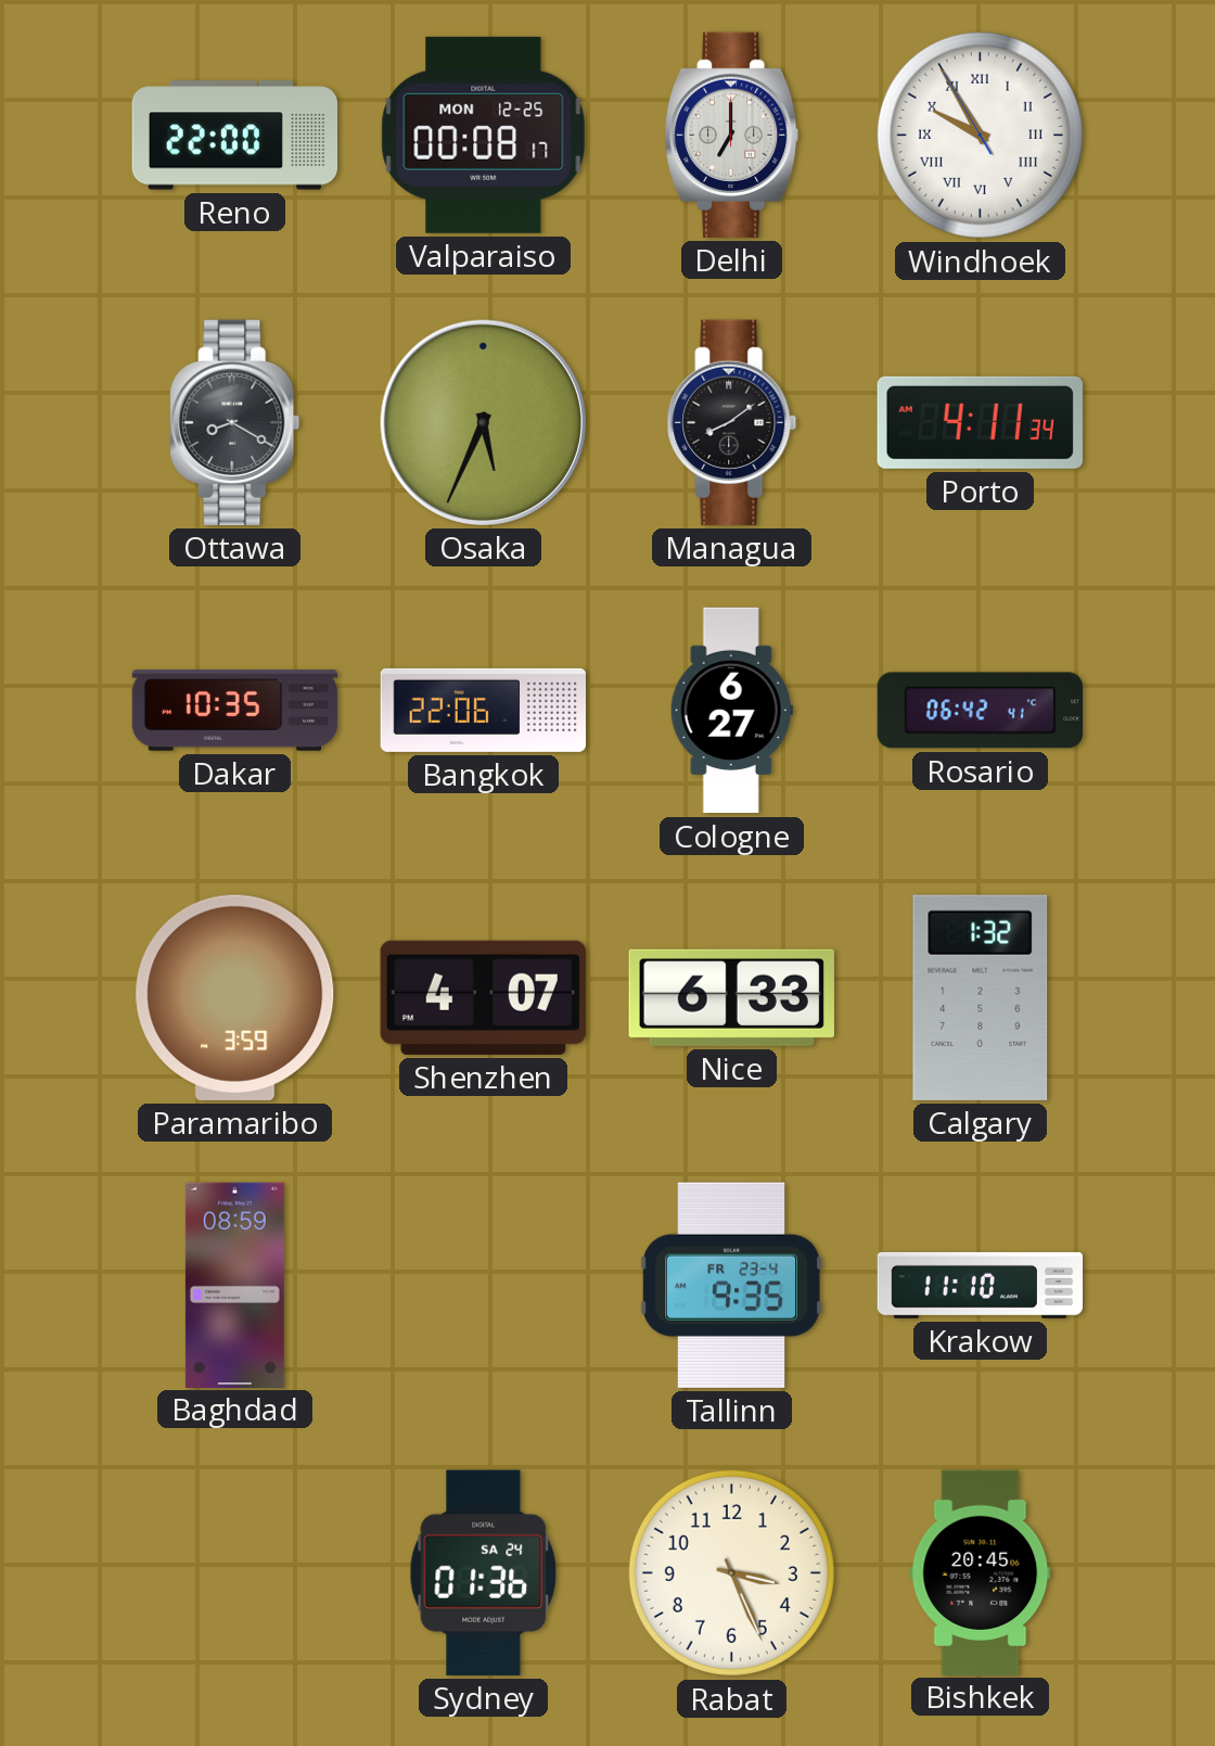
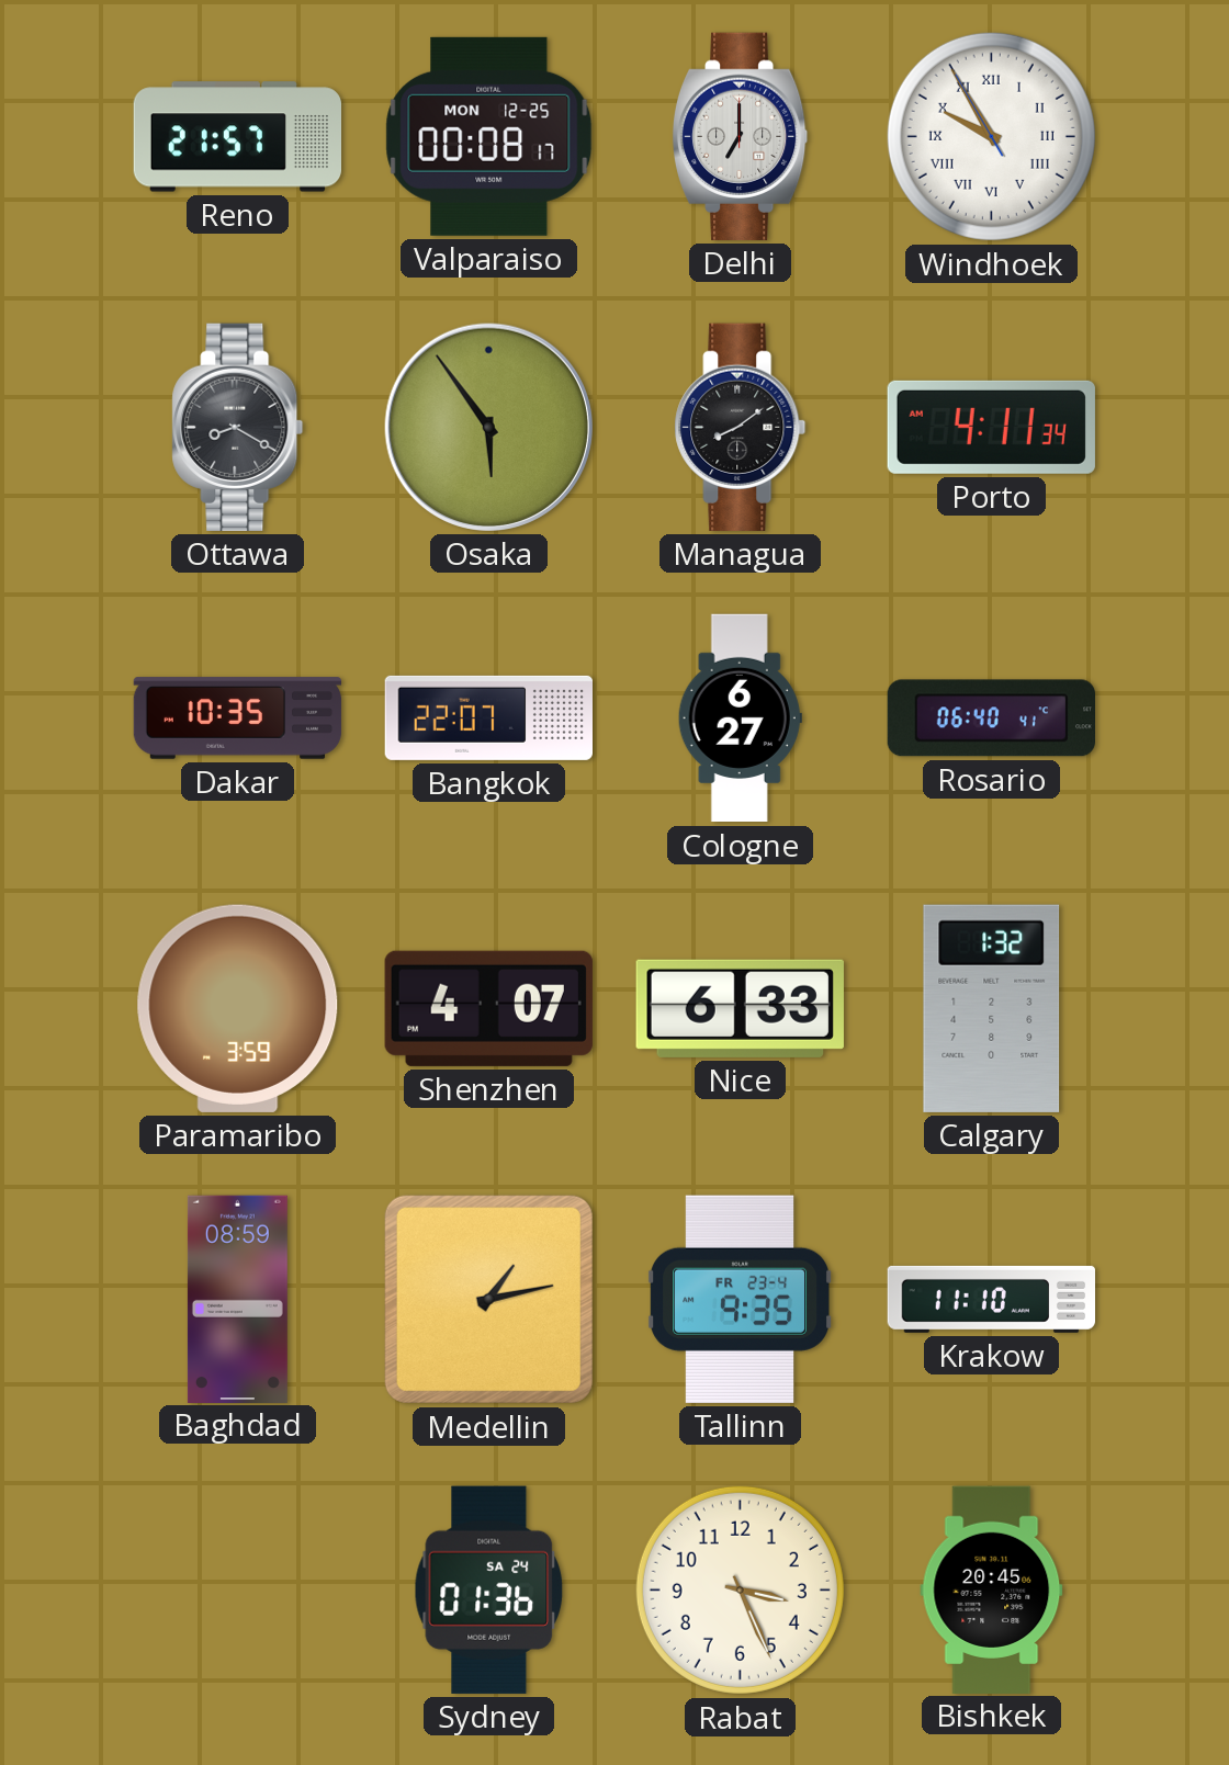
Reno: 22:00 -> 21:57
Osaka: 5:34 -> 5:54
Bangkok: 22:06 -> 22:07
Rosario: 06:42 -> 06:40
Medellin: none -> 1:13
